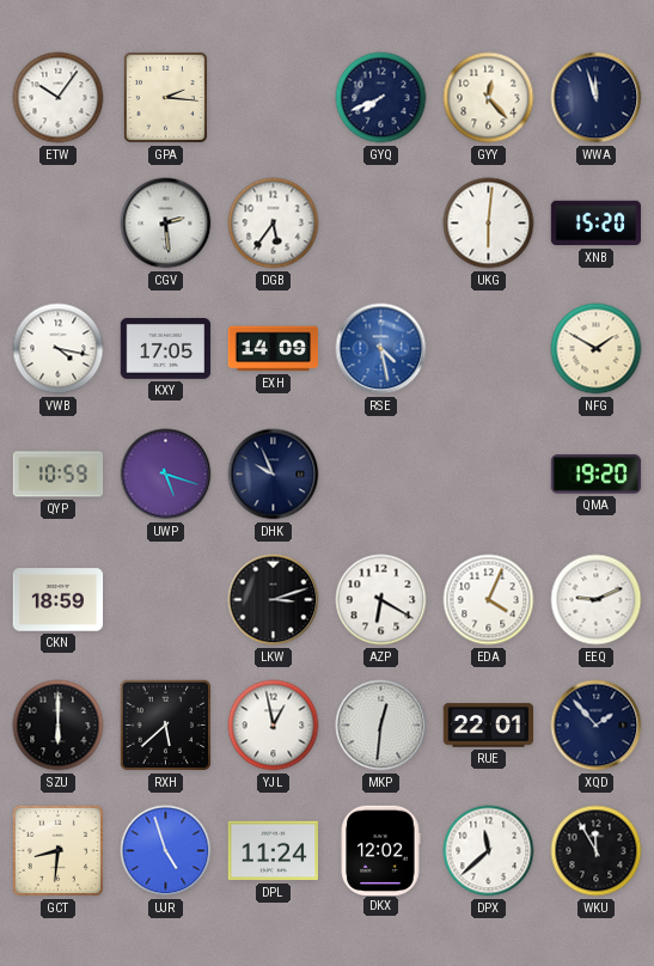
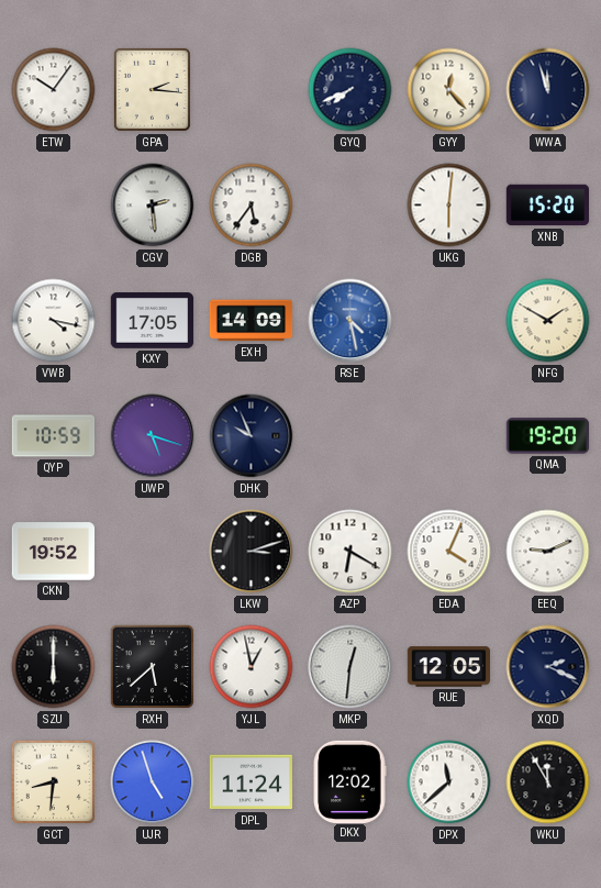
CKN: 18:59 -> 19:52
RUE: 22:01 -> 12:05
XQD: 1:53 -> 2:19
